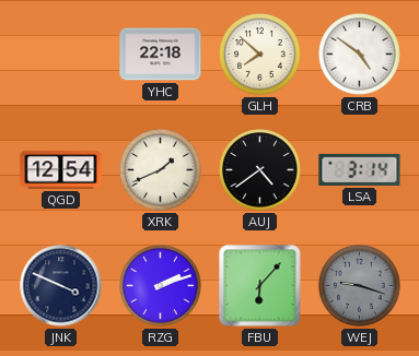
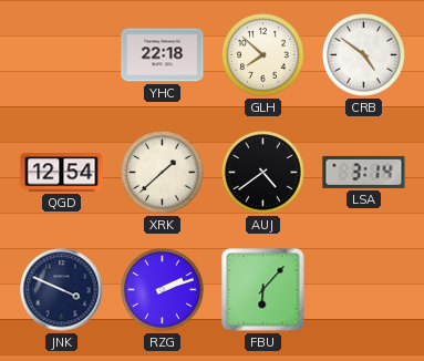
XRK: 1:41 -> 1:38
WEJ: 9:18 -> none
